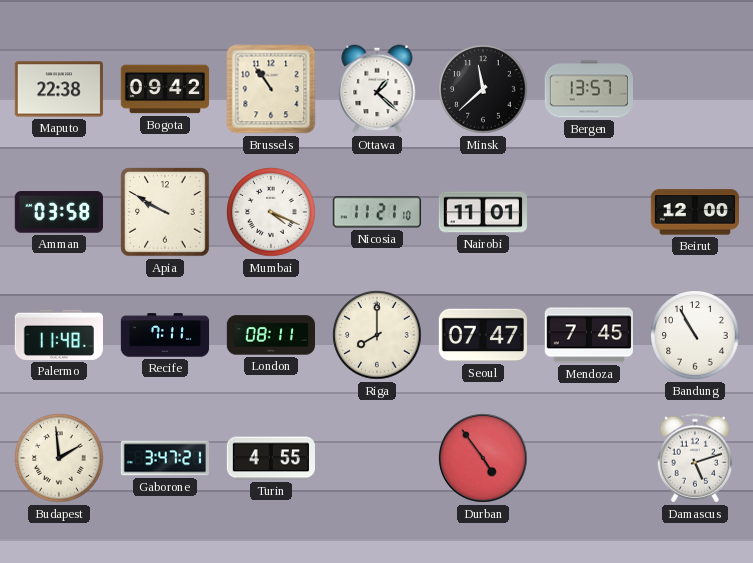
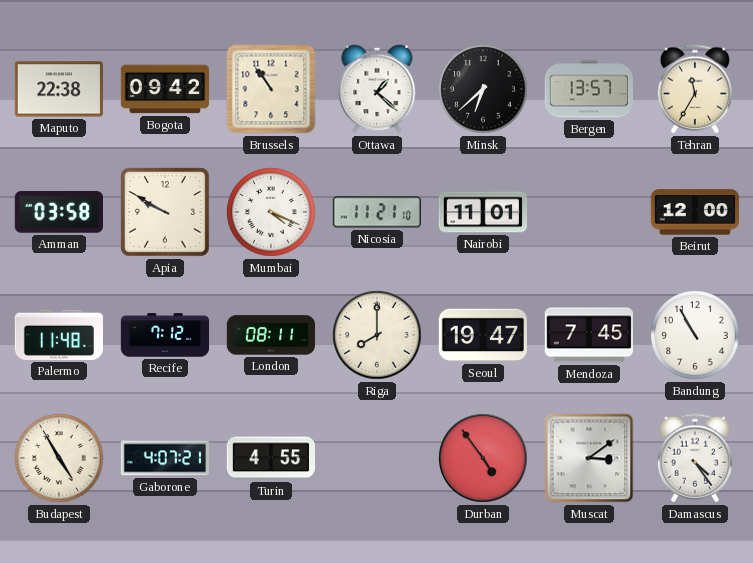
Minsk: 11:38 -> 6:38
Tehran: none -> 11:35
Recife: 7:11 -> 7:12
Seoul: 07:47 -> 19:47
Budapest: 1:59 -> 4:55
Gaborone: 3:47 -> 4:07
Muscat: none -> 3:09
Damascus: 5:12 -> 4:24
